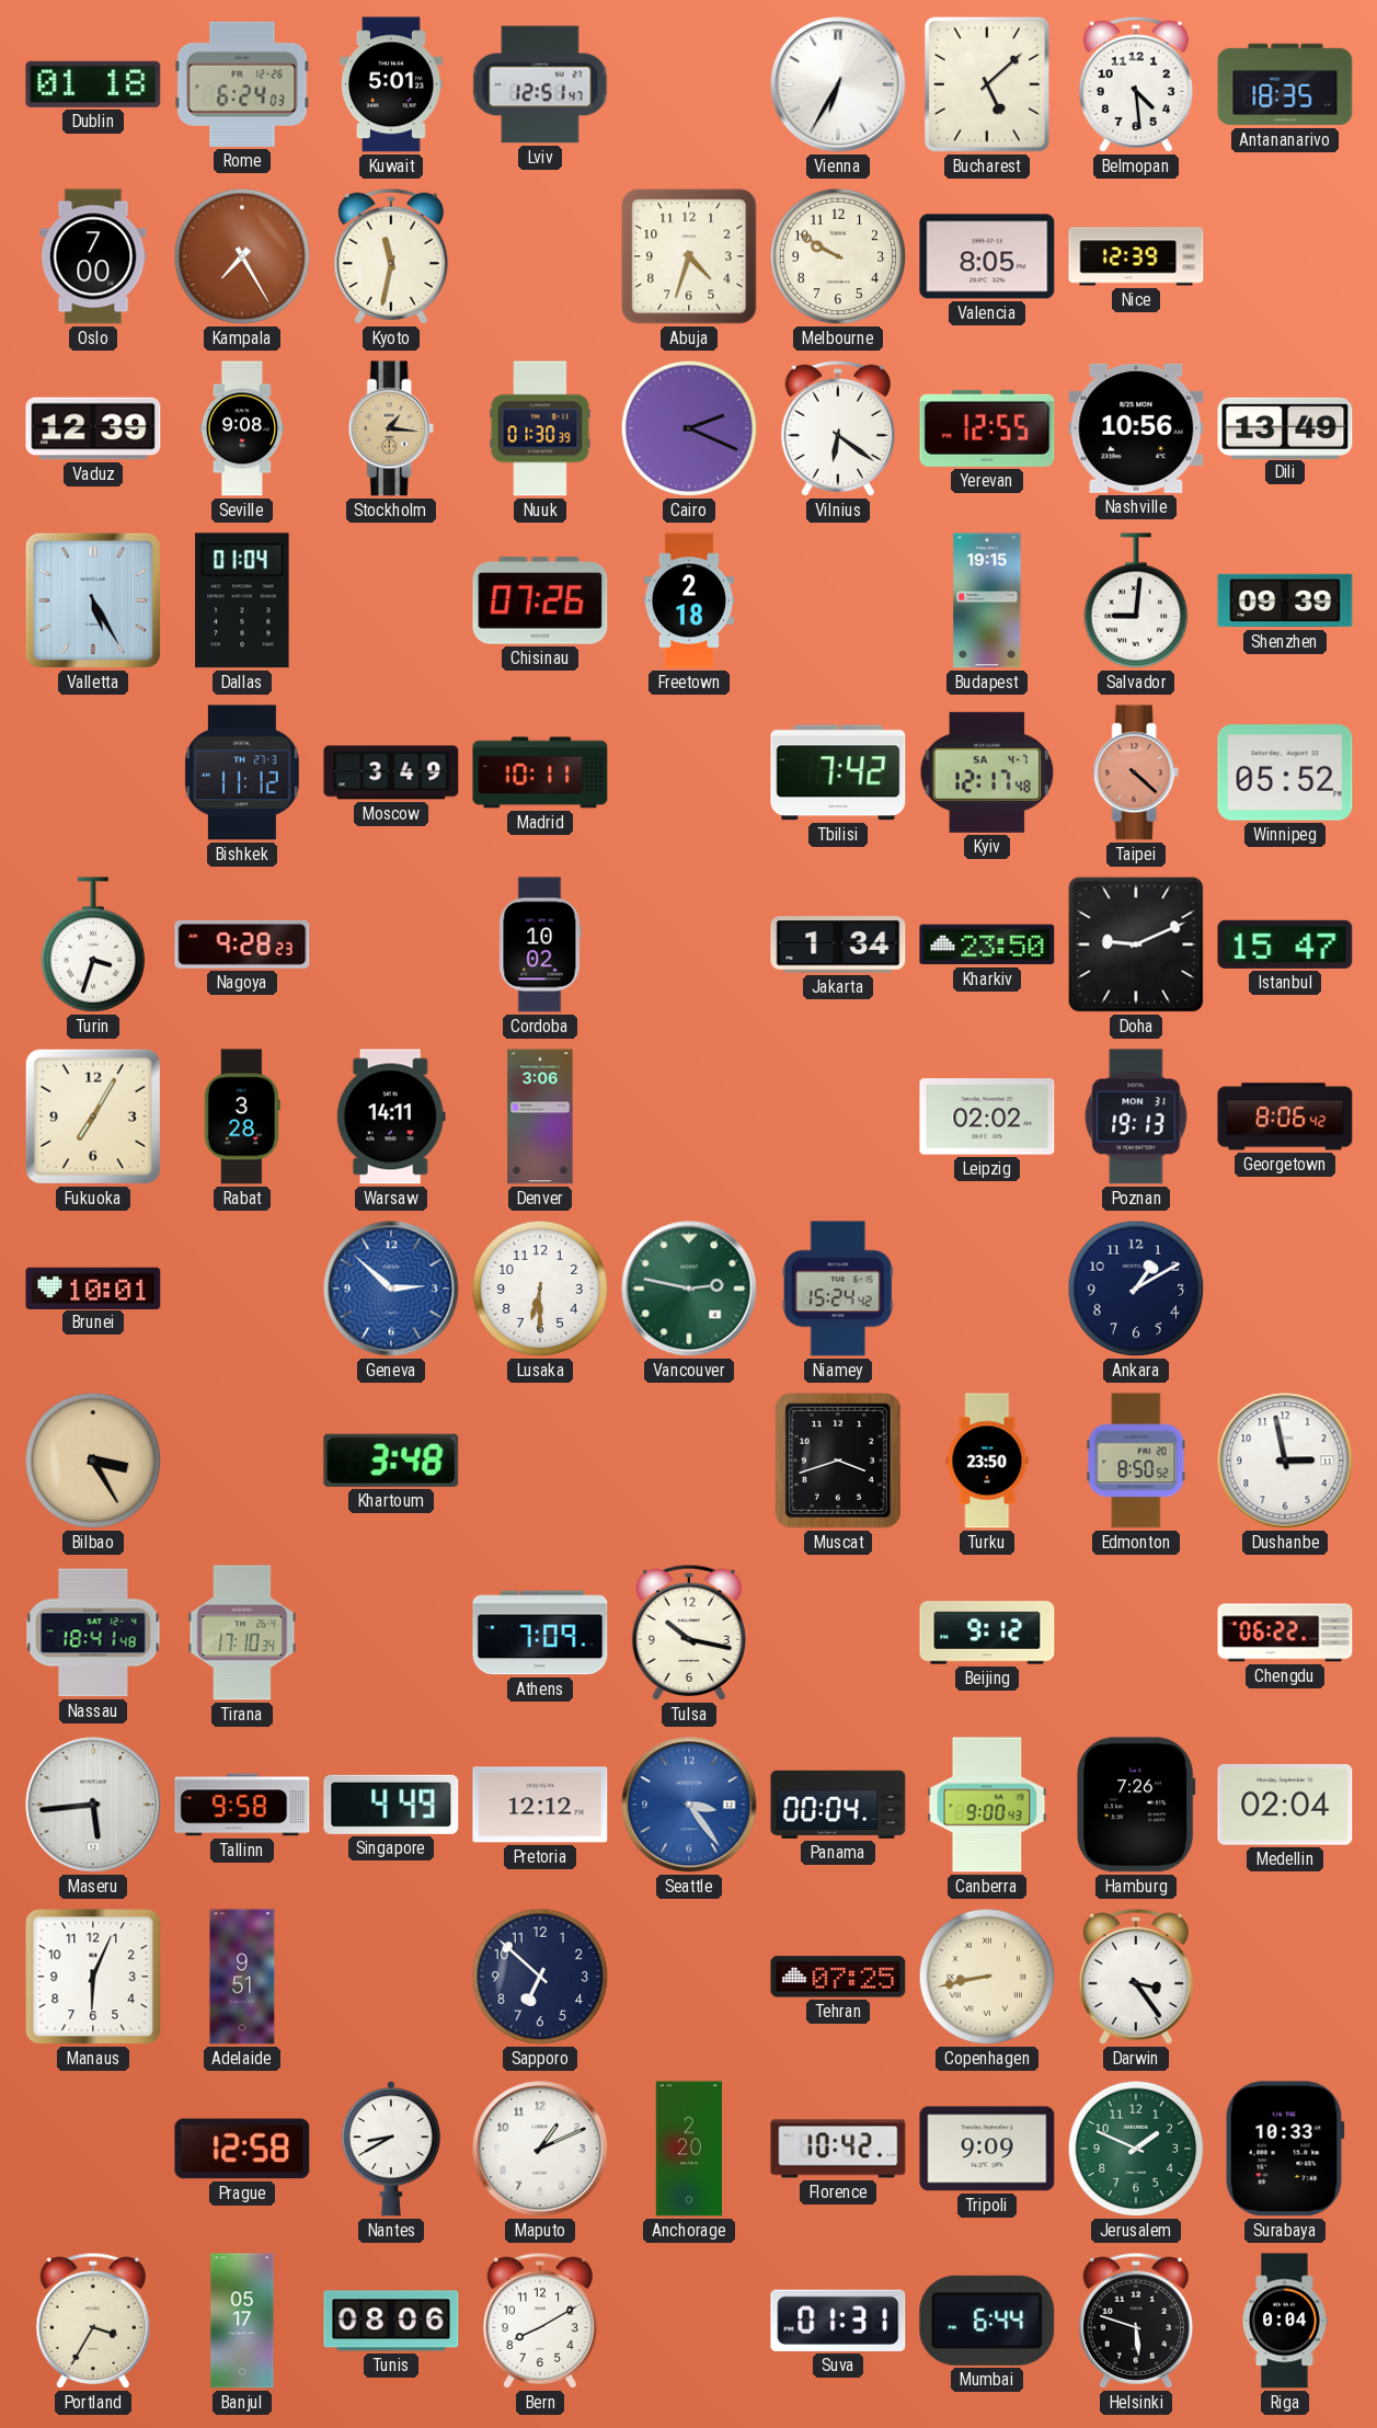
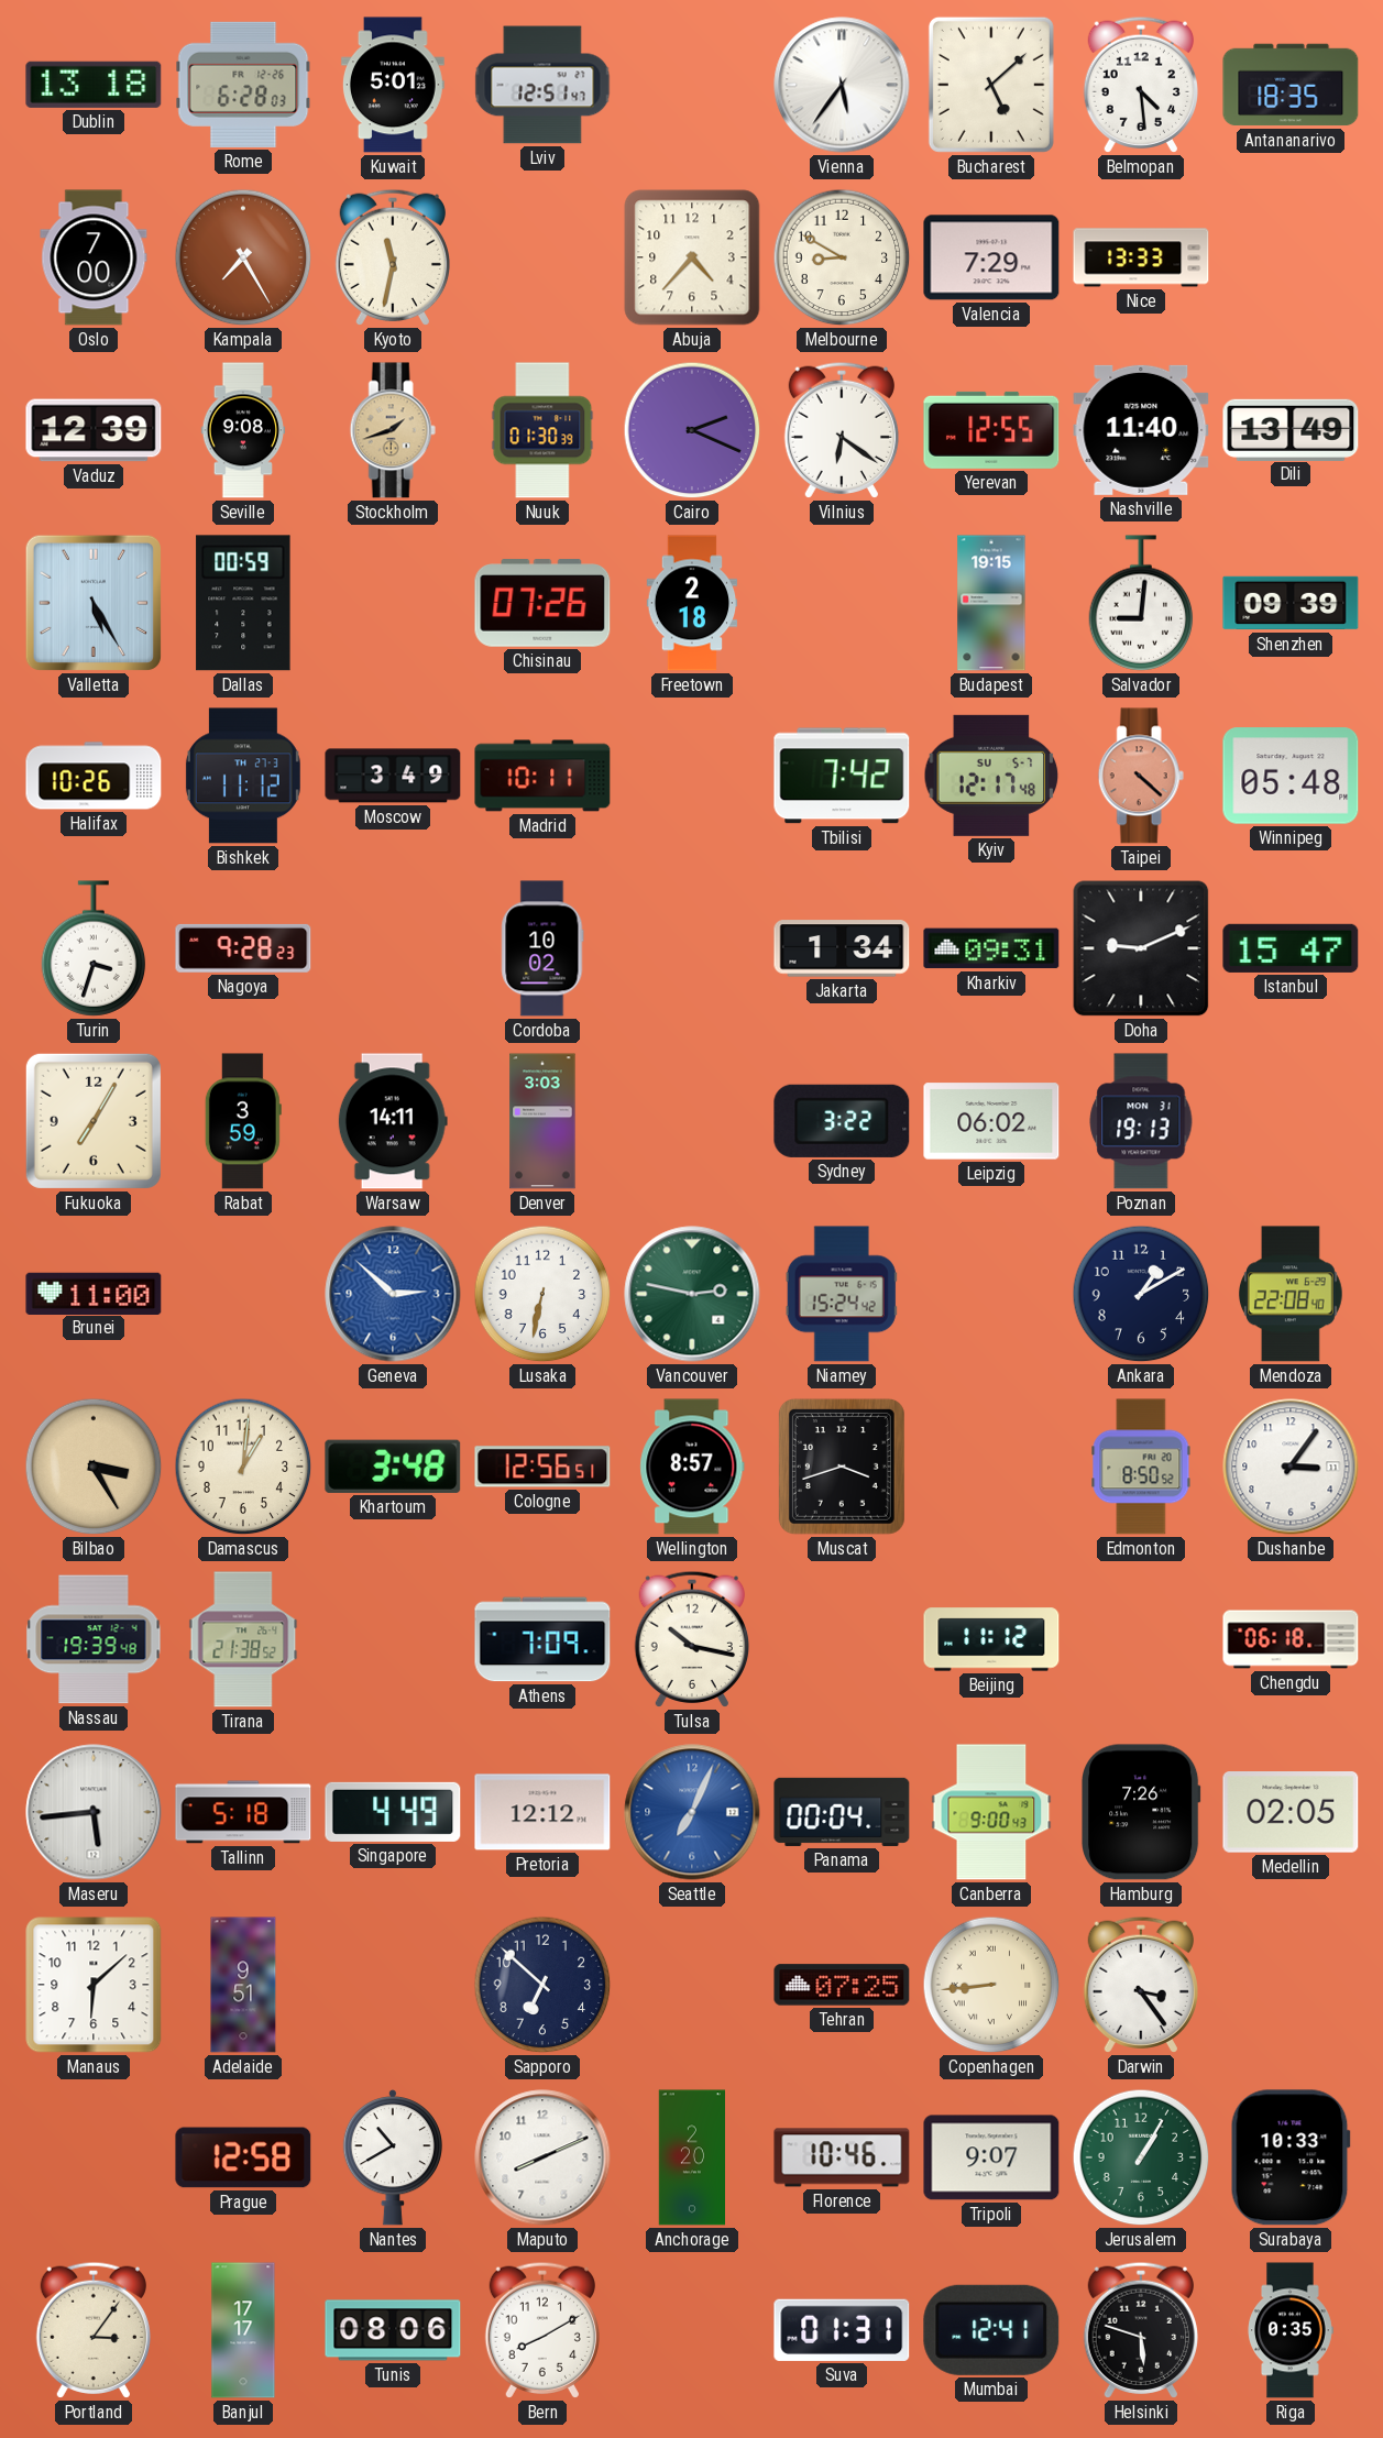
Dublin: 01:18 -> 13:18
Rome: 6:24 -> 6:28
Vienna: 6:35 -> 5:36
Abuja: 4:33 -> 4:37
Melbourne: 9:50 -> 8:50
Valencia: 8:05 -> 7:29
Nice: 12:39 -> 13:33
Stockholm: 1:16 -> 1:42
Nashville: 10:56 -> 11:40
Dallas: 01:04 -> 00:59
Halifax: none -> 10:26
Kyiv date: SA 4-7 -> SU 5-7
Winnipeg: 05:52 -> 05:48
Kharkiv: 23:50 -> 09:31
Rabat: 3:28 -> 3:59
Denver: 3:06 -> 3:03
Sydney: none -> 3:22
Leipzig: 02:02 -> 06:02
Georgetown: 8:06 -> none
Brunei: 10:01 -> 11:00
Lusaka: 6:30 -> 6:32
Mendoza: none -> 22:08
Damascus: none -> 1:01
Cologne: none -> 12:56
Wellington: none -> 8:57
Turku: 23:50 -> none
Dushanbe: 2:58 -> 3:06
Nassau: 18:41 -> 19:39
Tirana: 17:10 -> 21:38
Beijing: 9:12 -> 11:12
Chengdu: 06:22 -> 06:18
Tallinn: 9:58 -> 5:18
Seattle: 3:24 -> 7:04
Medellin: 02:04 -> 02:05
Manaus: 6:04 -> 6:08
Copenhagen: 8:43 -> 8:44
Nantes: 8:40 -> 10:40
Maputo: 1:11 -> 8:11
Florence: 10:42 -> 10:46
Tripoli: 9:09 -> 9:07
Jerusalem: 1:49 -> 1:05
Portland: 3:35 -> 3:06
Banjul: 05:17 -> 17:17
Mumbai: 6:44 -> 12:41
Riga: 0:04 -> 0:35
